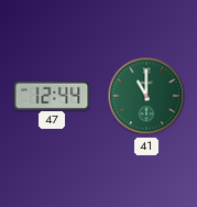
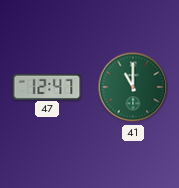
47: 12:44 -> 12:47
